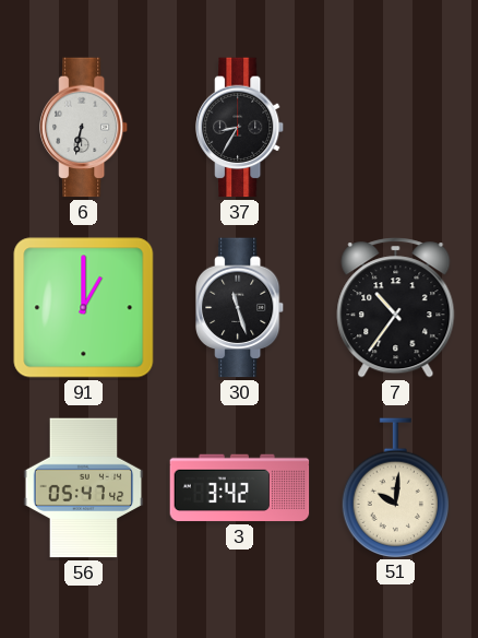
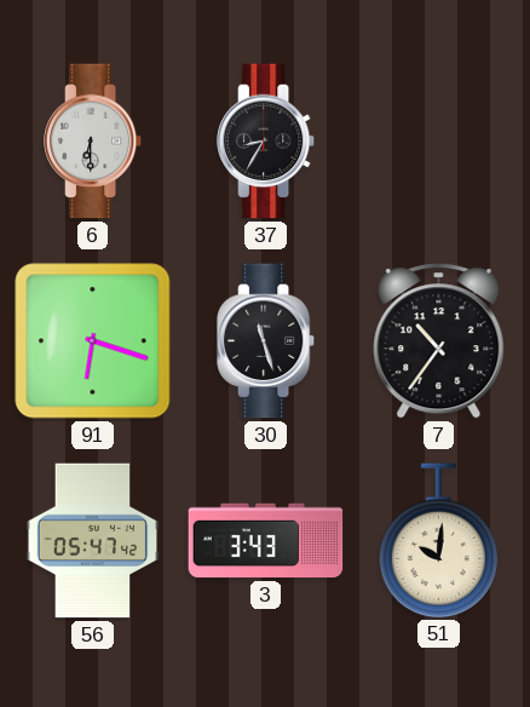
6: 6:32 -> 6:30
91: 1:00 -> 6:18
3: 3:42 -> 3:43
